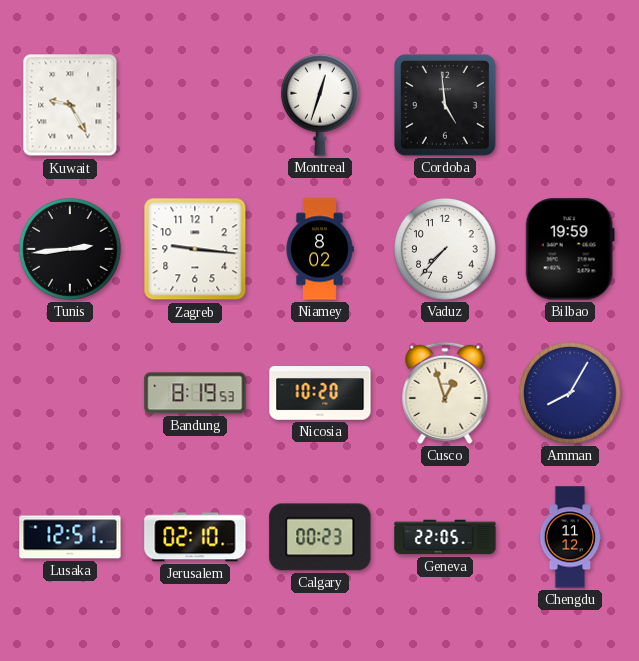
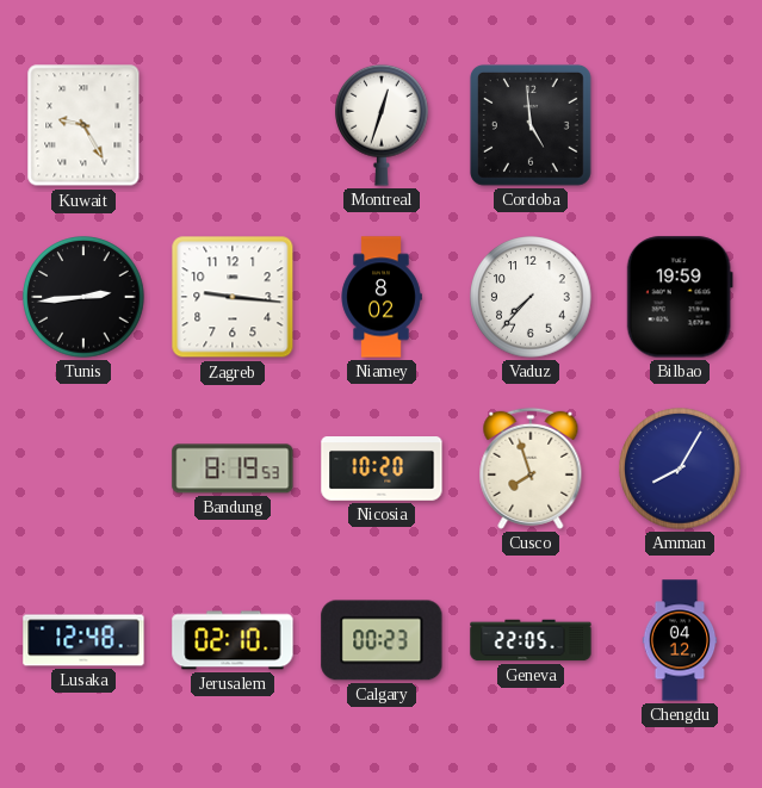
Cusco: 12:57 -> 7:57
Lusaka: 12:51 -> 12:48
Chengdu: 11:12 -> 04:12
